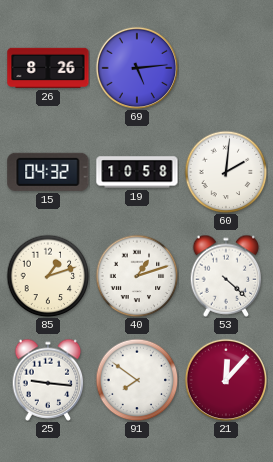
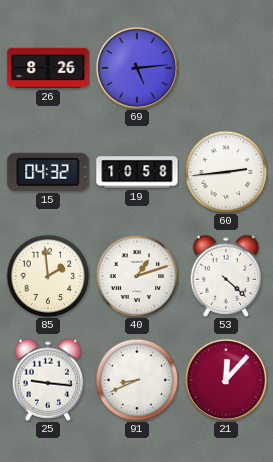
60: 2:01 -> 2:44
85: 1:12 -> 1:59
91: 7:51 -> 8:41
